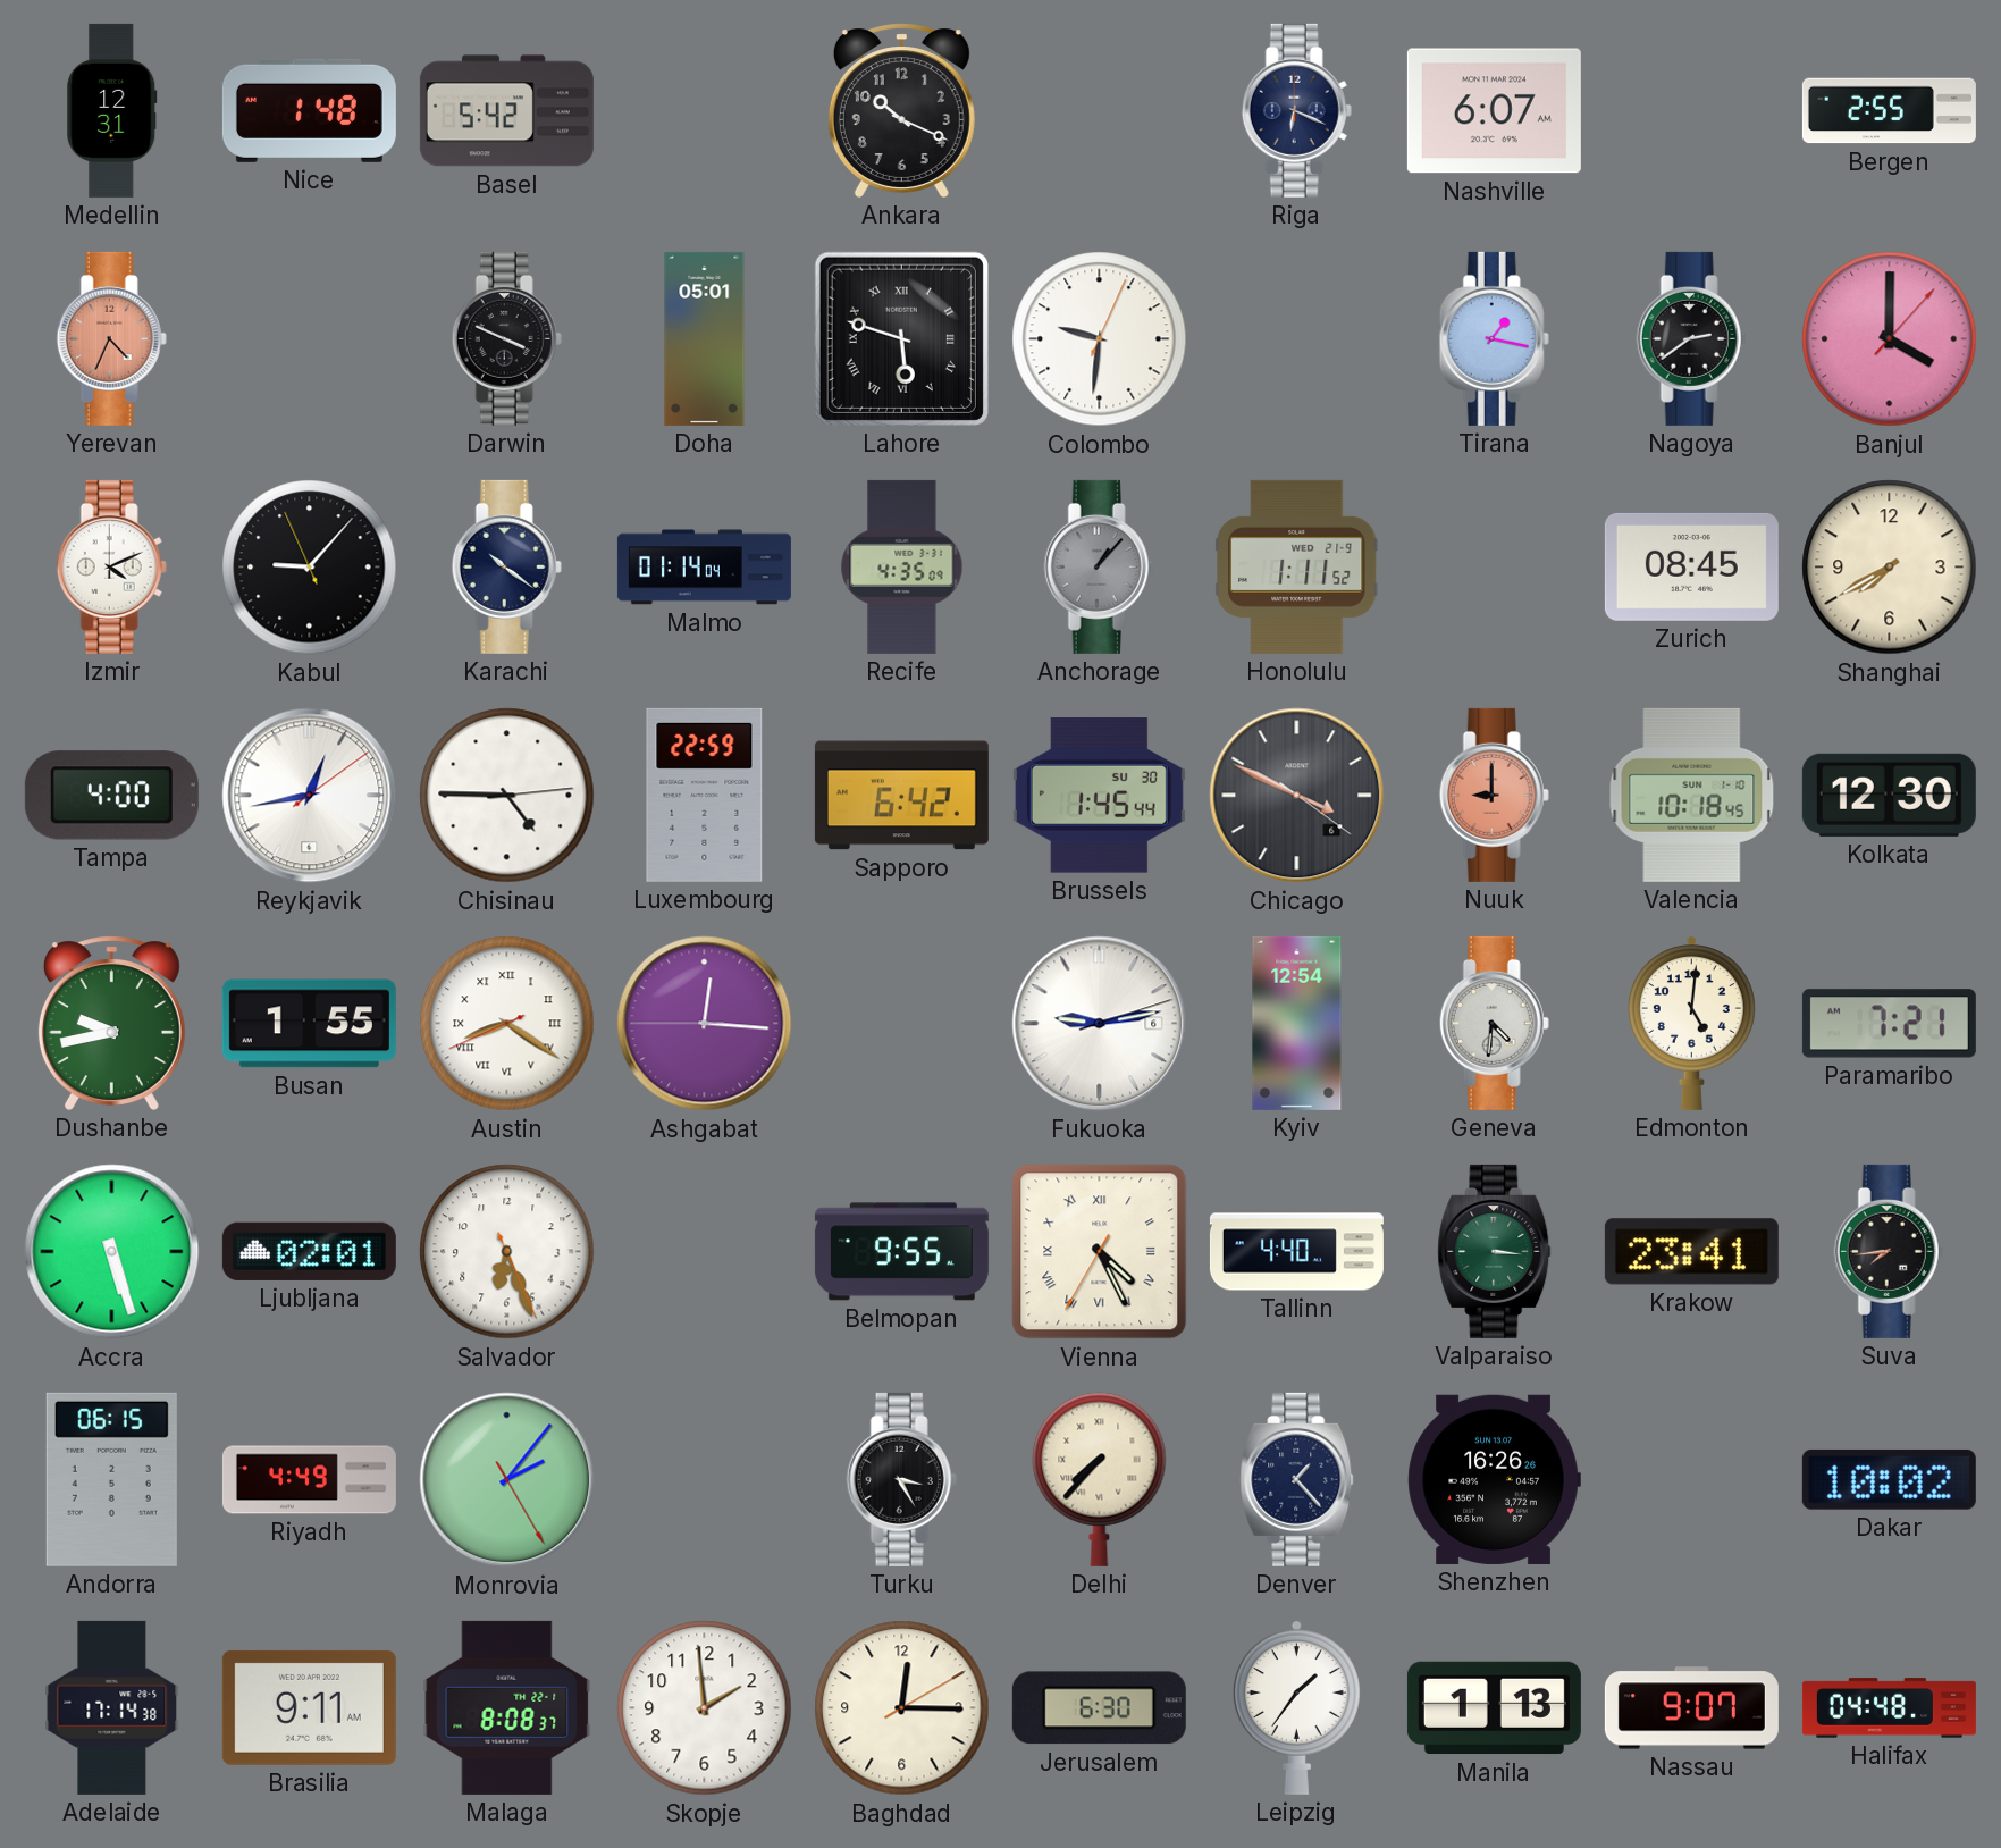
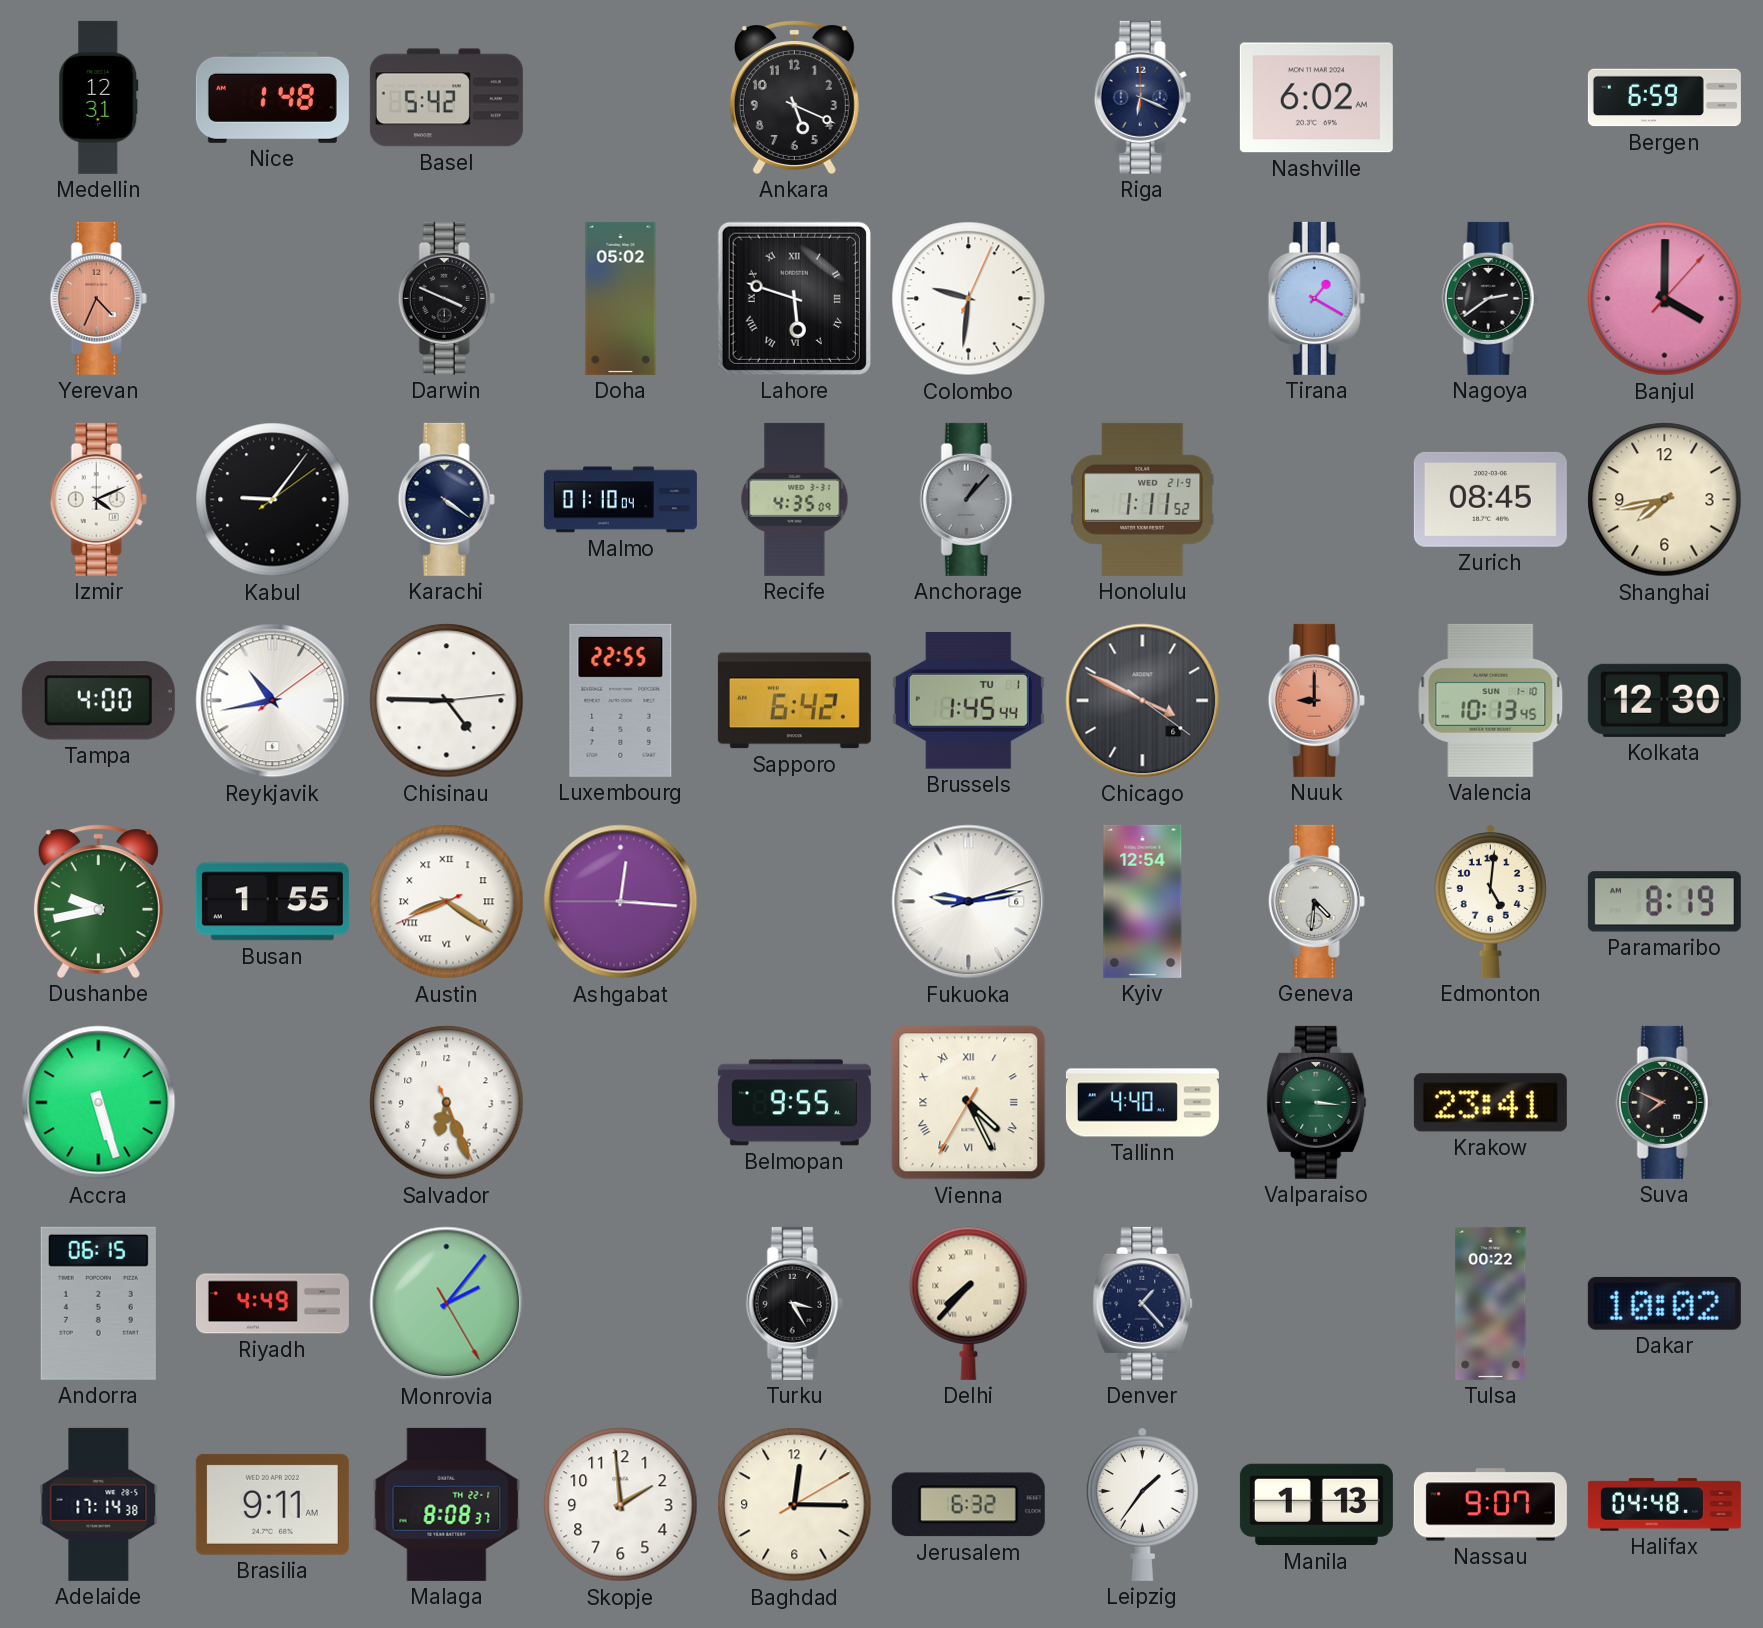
Ankara: 10:19 -> 5:19
Nashville: 6:07 -> 6:02
Bergen: 2:55 -> 6:59
Doha: 05:01 -> 05:02
Tirana: 1:17 -> 1:20
Kabul: 9:06:56 -> 9:06:09
Karachi: 10:21 -> 4:21
Malmo: 01:14 -> 01:10
Shanghai: 7:40 -> 7:43
Reykjavik: 12:43 -> 10:43
Luxembourg: 22:59 -> 22:55
Brussels date: SU 30 -> TU 1
Valencia: 10:18 -> 10:13
Paramaribo: 7:21 -> 8:19
Ljubljana: 02:01 -> none
Suva: 7:44 -> 7:49
Shenzhen: 16:26 -> none
Tulsa: none -> 00:22
Jerusalem: 6:30 -> 6:32
